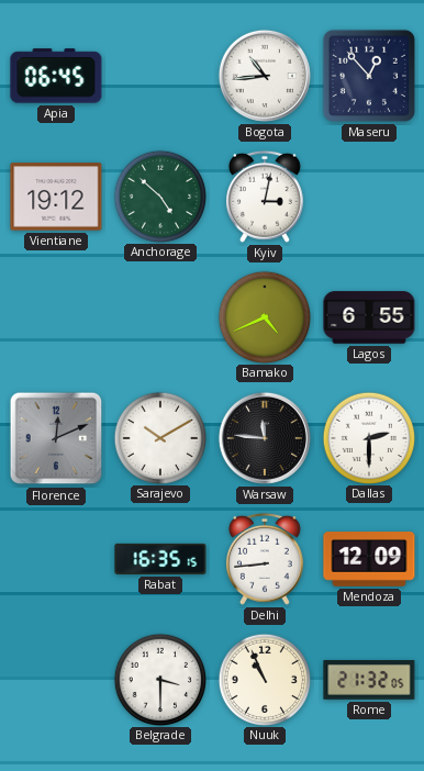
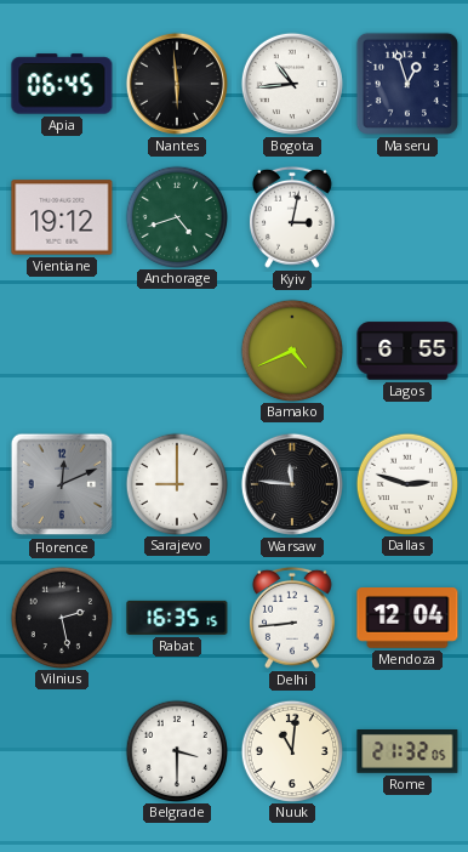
Nantes: none -> 5:59
Maseru: 12:53 -> 12:57
Anchorage: 4:52 -> 4:42
Sarajevo: 10:10 -> 9:00
Dallas: 2:30 -> 2:48
Vilnius: none -> 2:28
Mendoza: 12:09 -> 12:04
Nuuk: 10:56 -> 11:01
